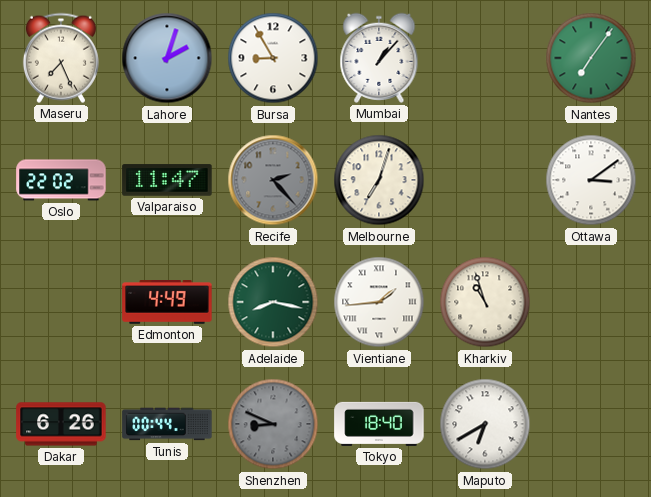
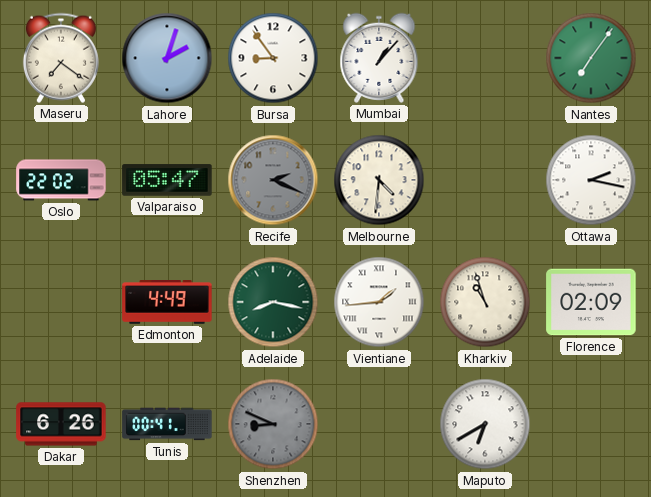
Maseru: 7:26 -> 7:21
Bursa: 8:55 -> 8:54
Valparaiso: 11:47 -> 05:47
Recife: 2:23 -> 2:19
Melbourne: 7:03 -> 4:31
Ottawa: 3:09 -> 2:17
Florence: none -> 02:09
Tunis: 00:44 -> 00:41
Tokyo: 18:40 -> none
